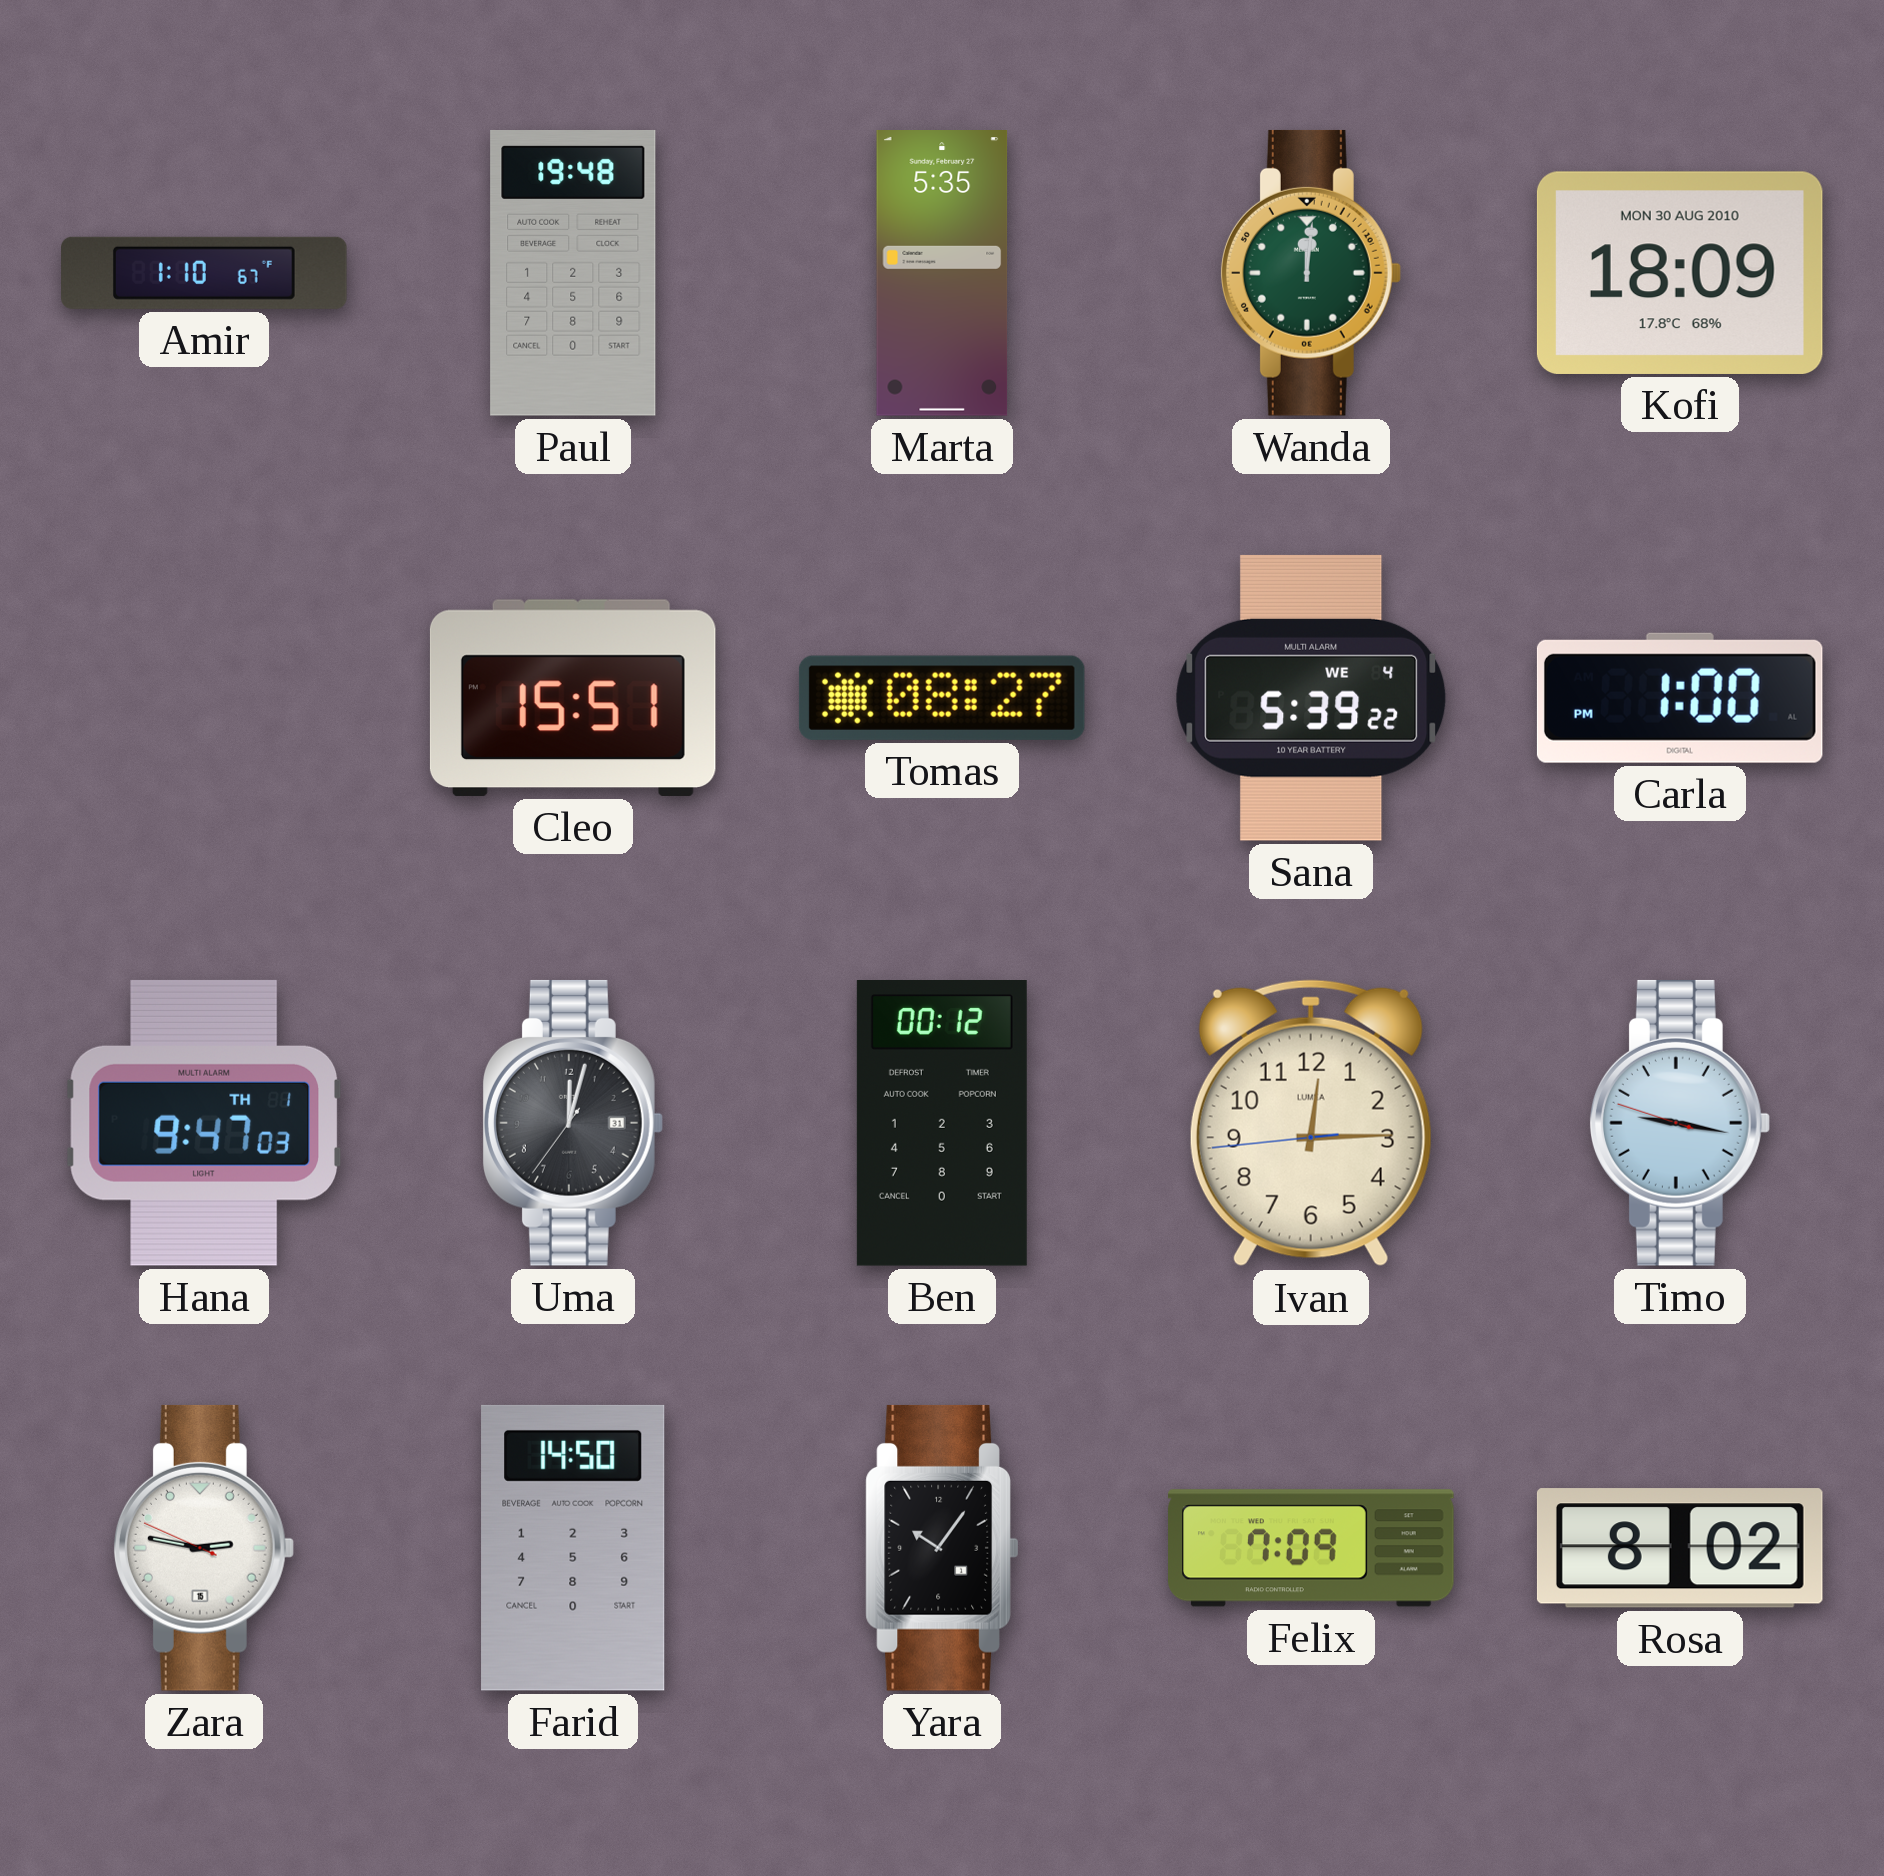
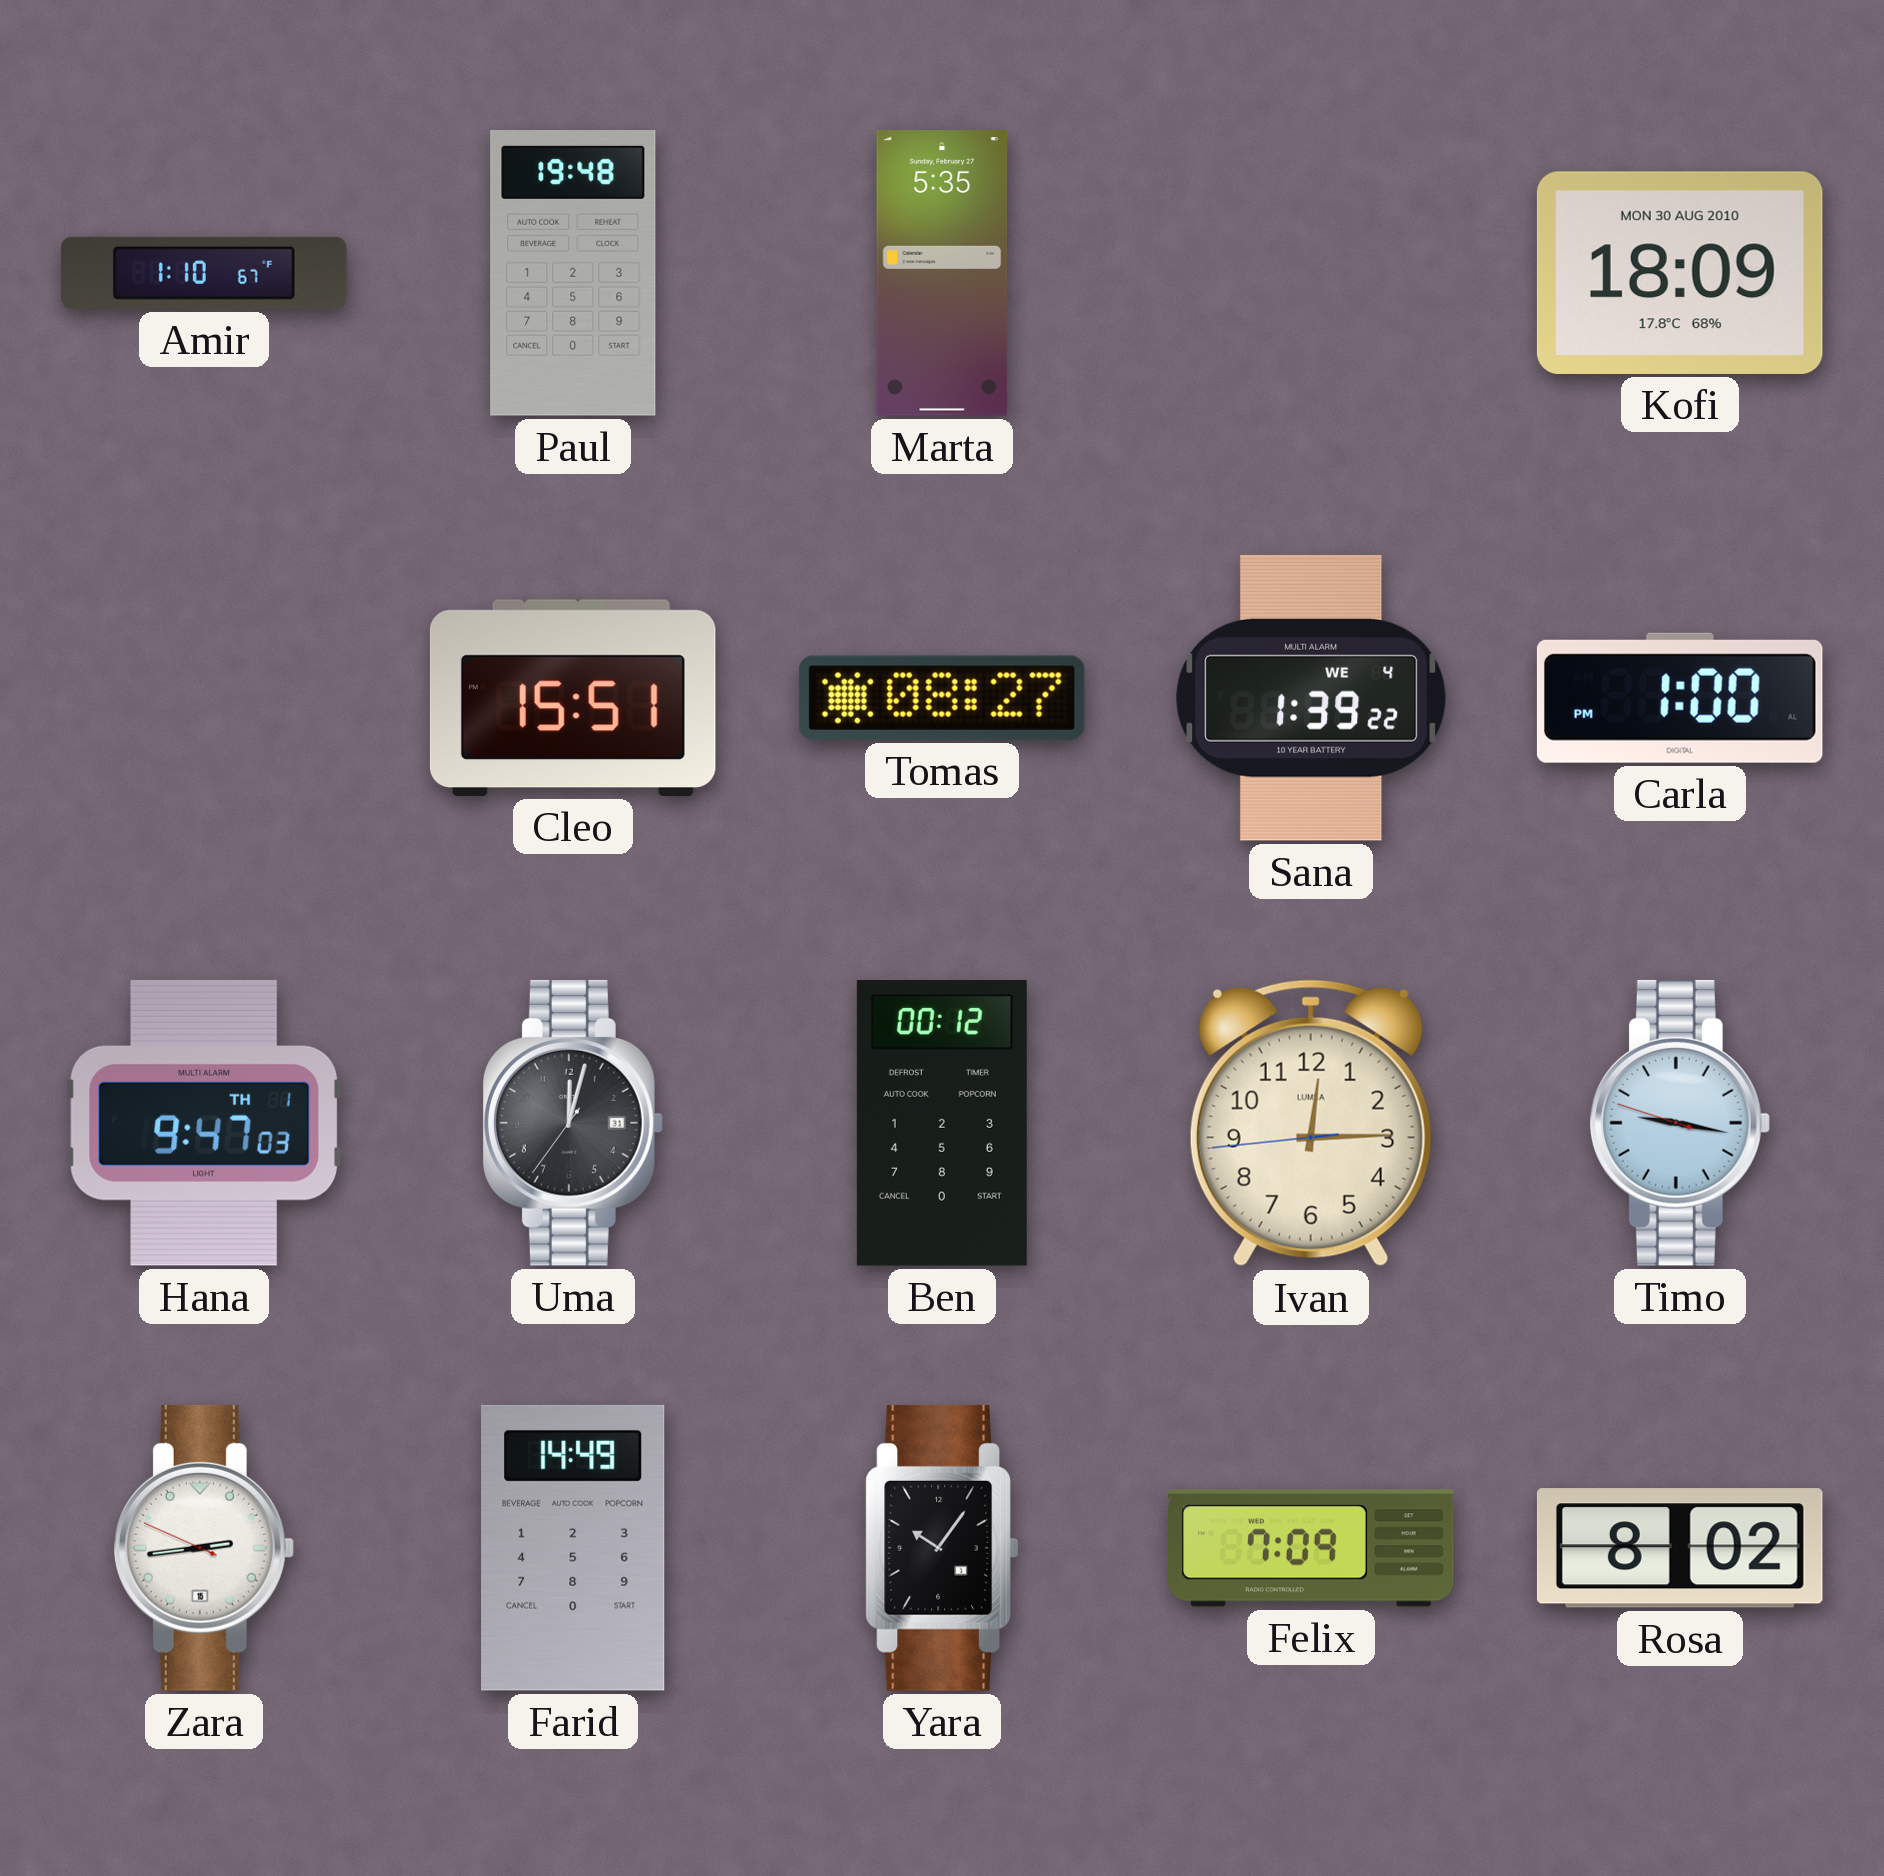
Wanda: 12:01 -> none
Sana: 5:39 -> 1:39
Zara: 2:46 -> 2:43
Farid: 14:50 -> 14:49
